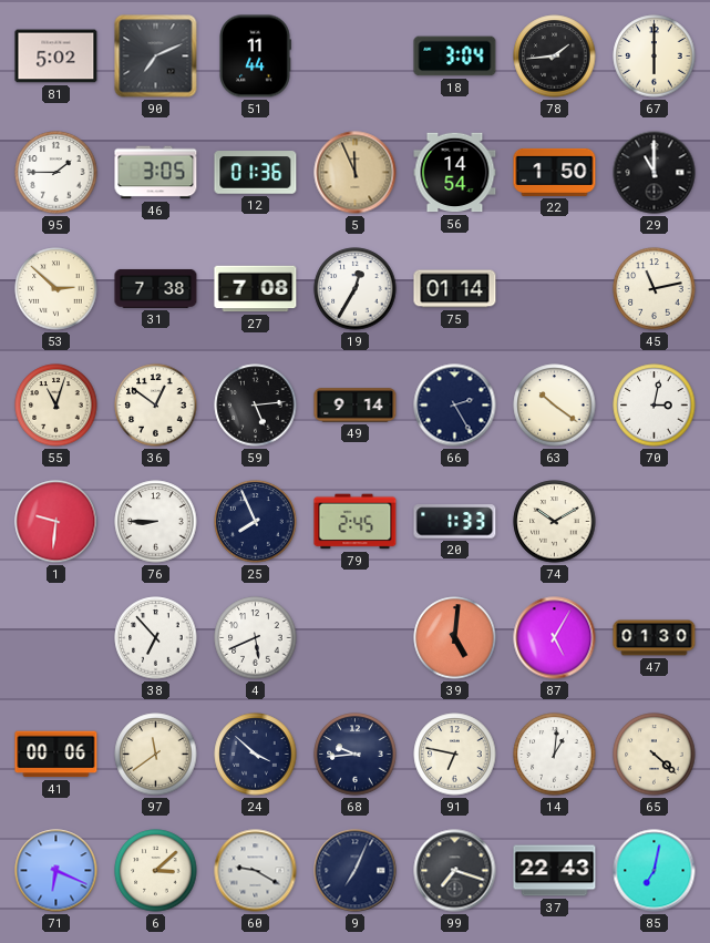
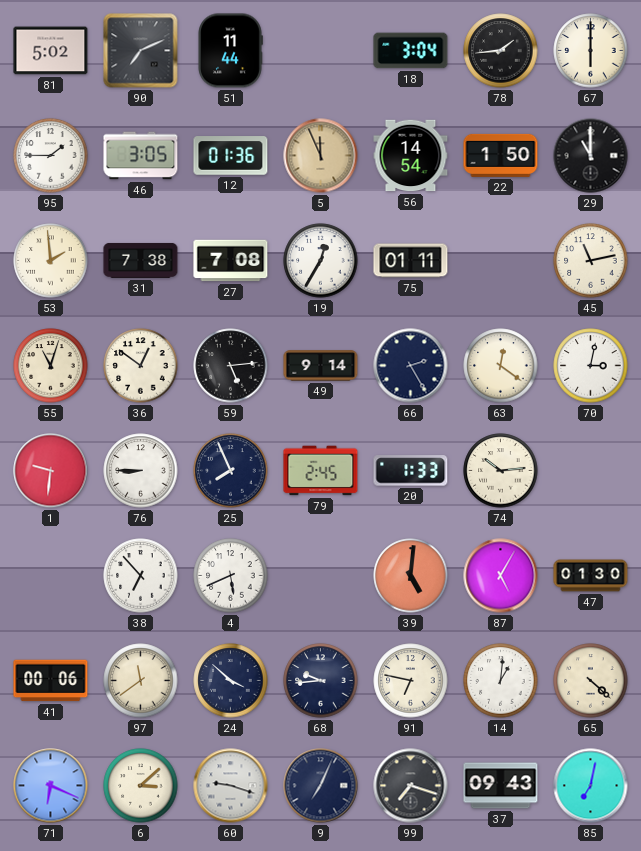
53: 2:52 -> 1:59
75: 01:14 -> 01:11
63: 10:21 -> 12:21
74: 10:10 -> 10:14
60: 9:20 -> 9:18
37: 22:43 -> 09:43
